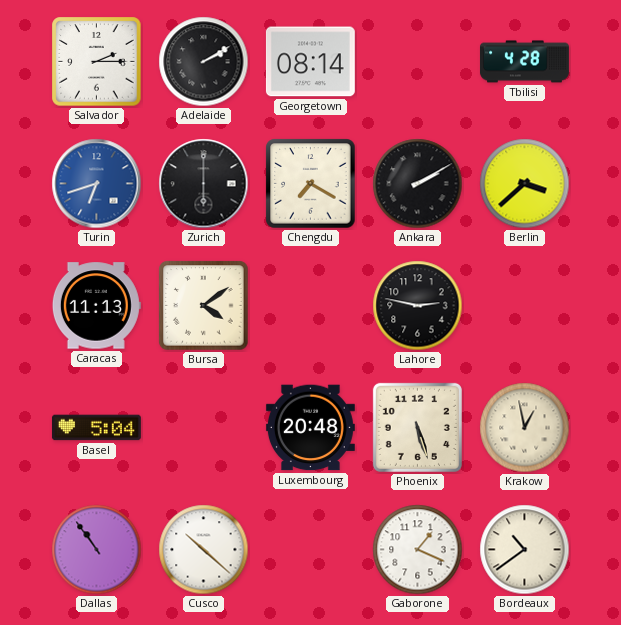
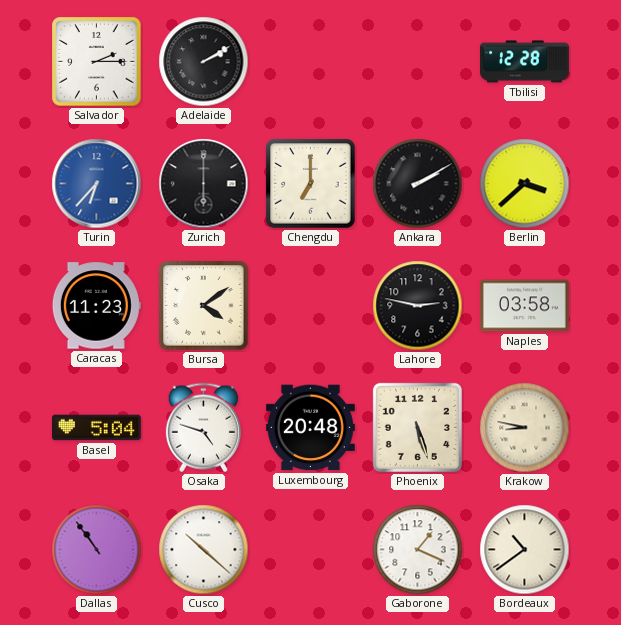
Georgetown: 08:14 -> none
Tbilisi: 4:28 -> 12:28
Turin: 6:42 -> 6:37
Chengdu: 7:20 -> 7:00
Caracas: 11:13 -> 11:23
Naples: none -> 03:58
Osaka: none -> 4:48
Krakow: 12:58 -> 8:47
